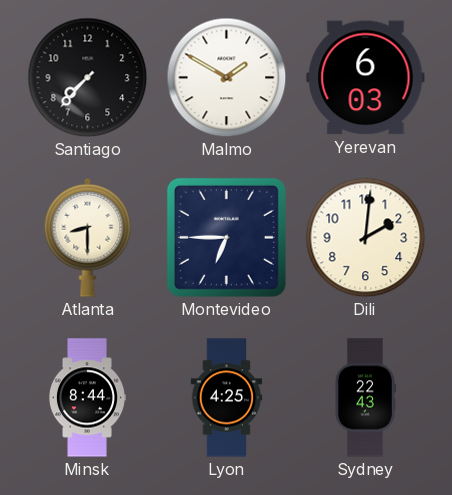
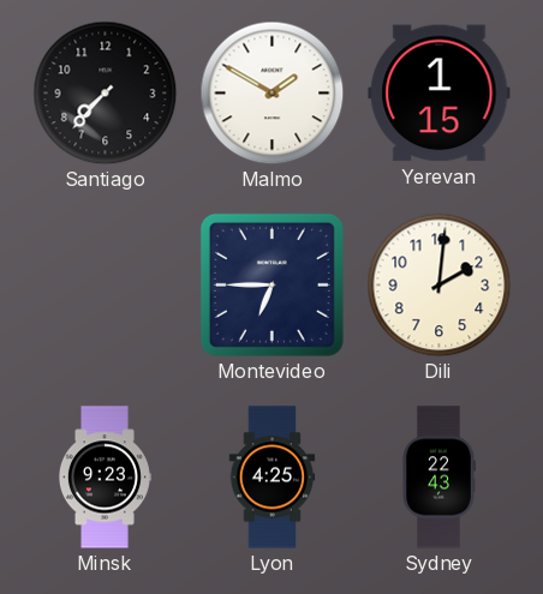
Yerevan: 6:03 -> 1:15
Atlanta: 8:30 -> none
Minsk: 8:44 -> 9:23
